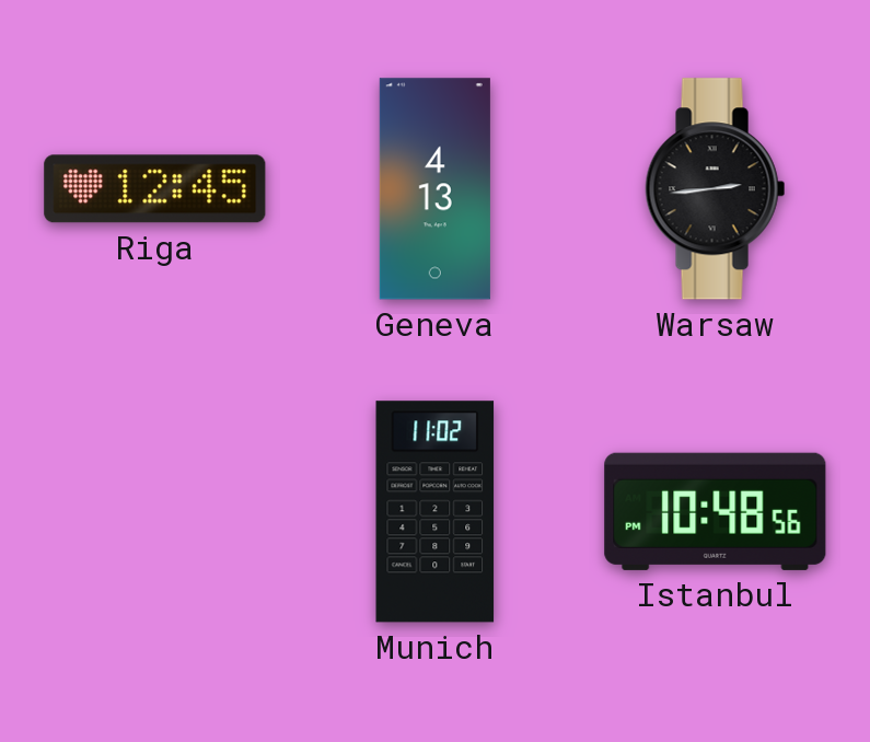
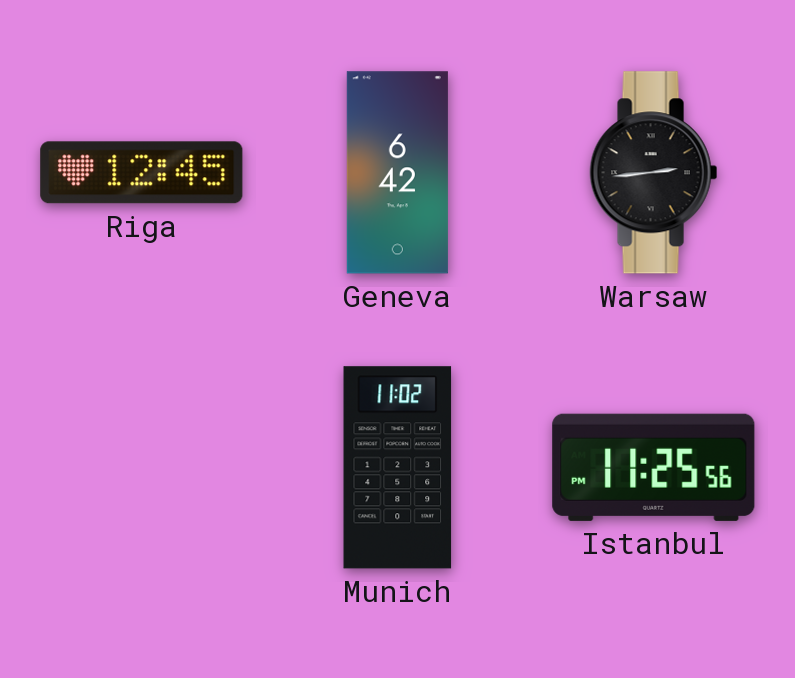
Geneva: 4:13 -> 6:42
Istanbul: 10:48 -> 11:25
